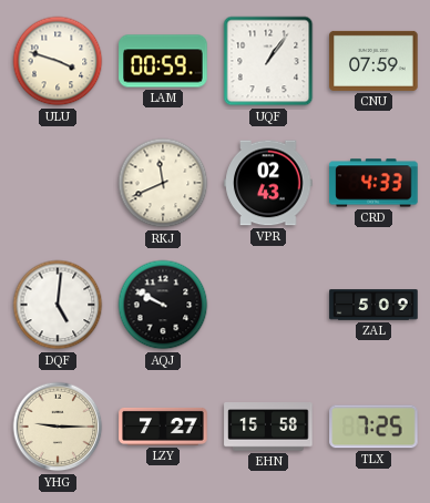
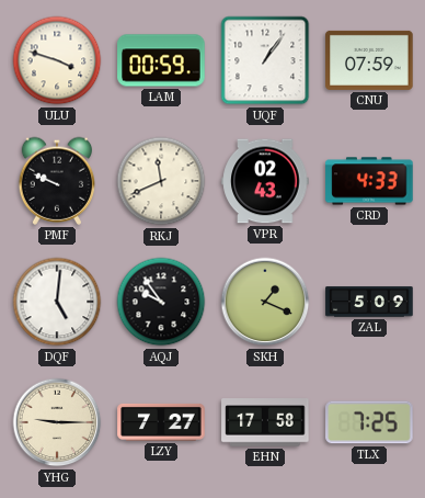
PMF: none -> 9:49
AQJ: 9:50 -> 9:54
SKH: none -> 1:19
EHN: 15:58 -> 17:58
